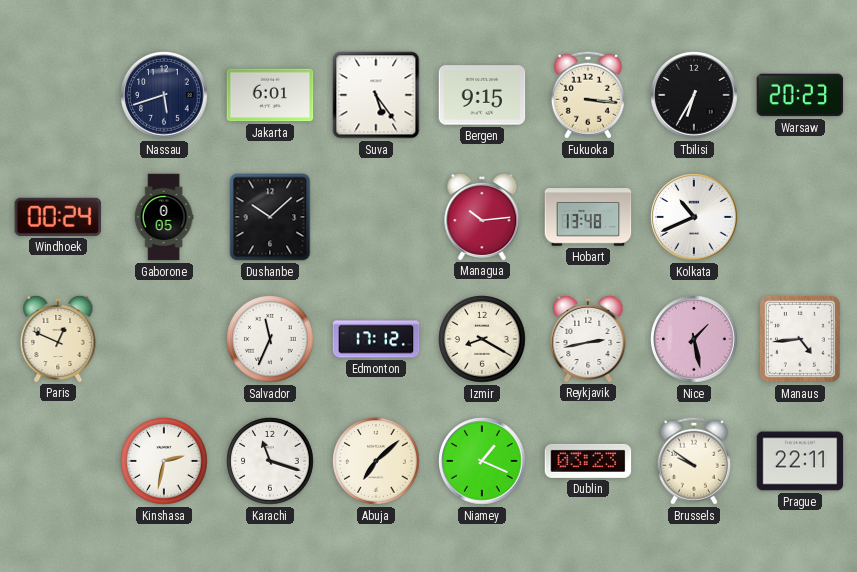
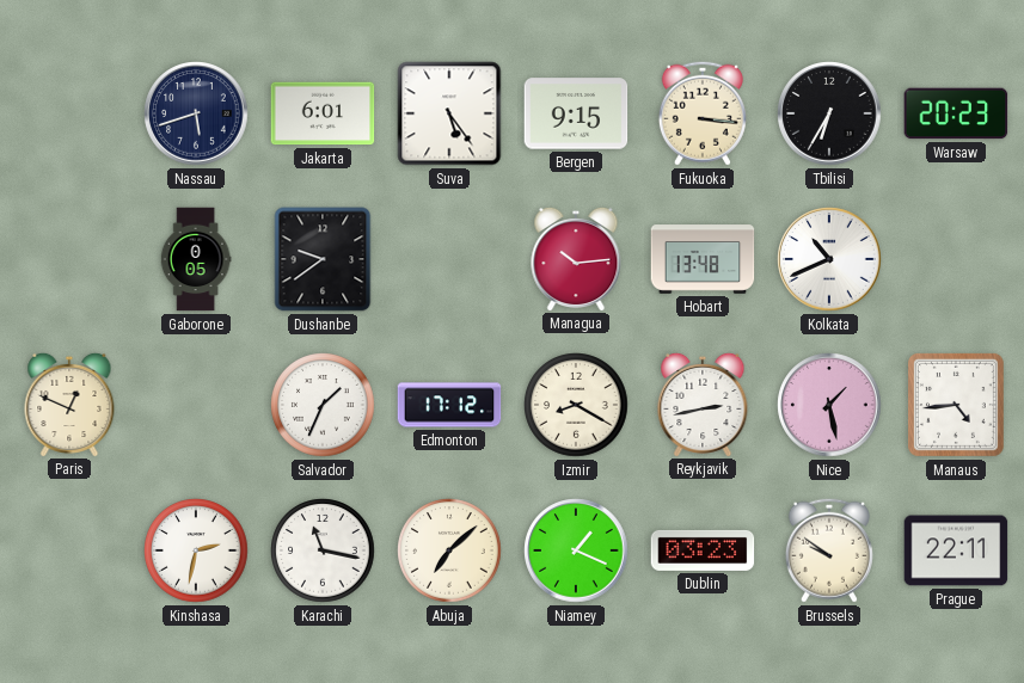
Windhoek: 00:24 -> none
Dushanbe: 10:08 -> 9:39
Salvador: 11:34 -> 1:34
Karachi: 11:18 -> 11:17
